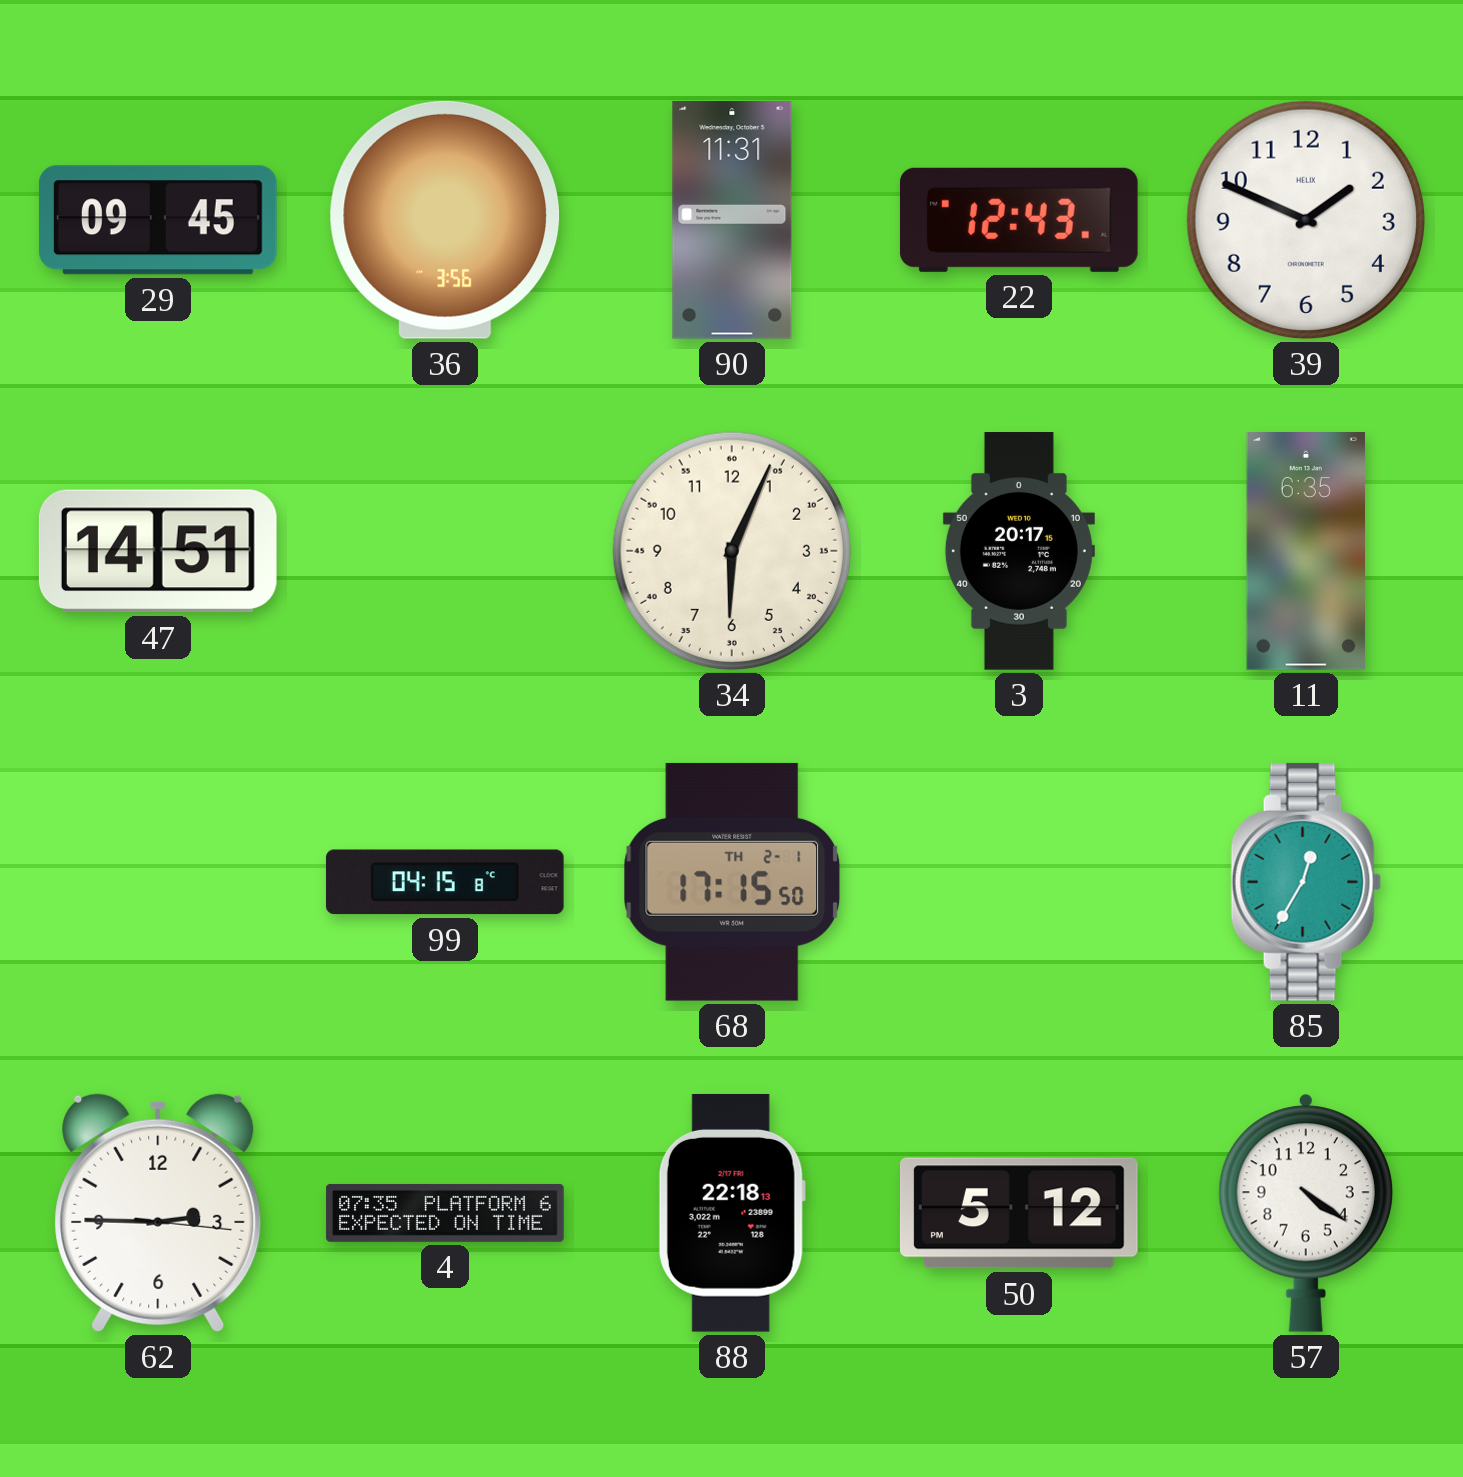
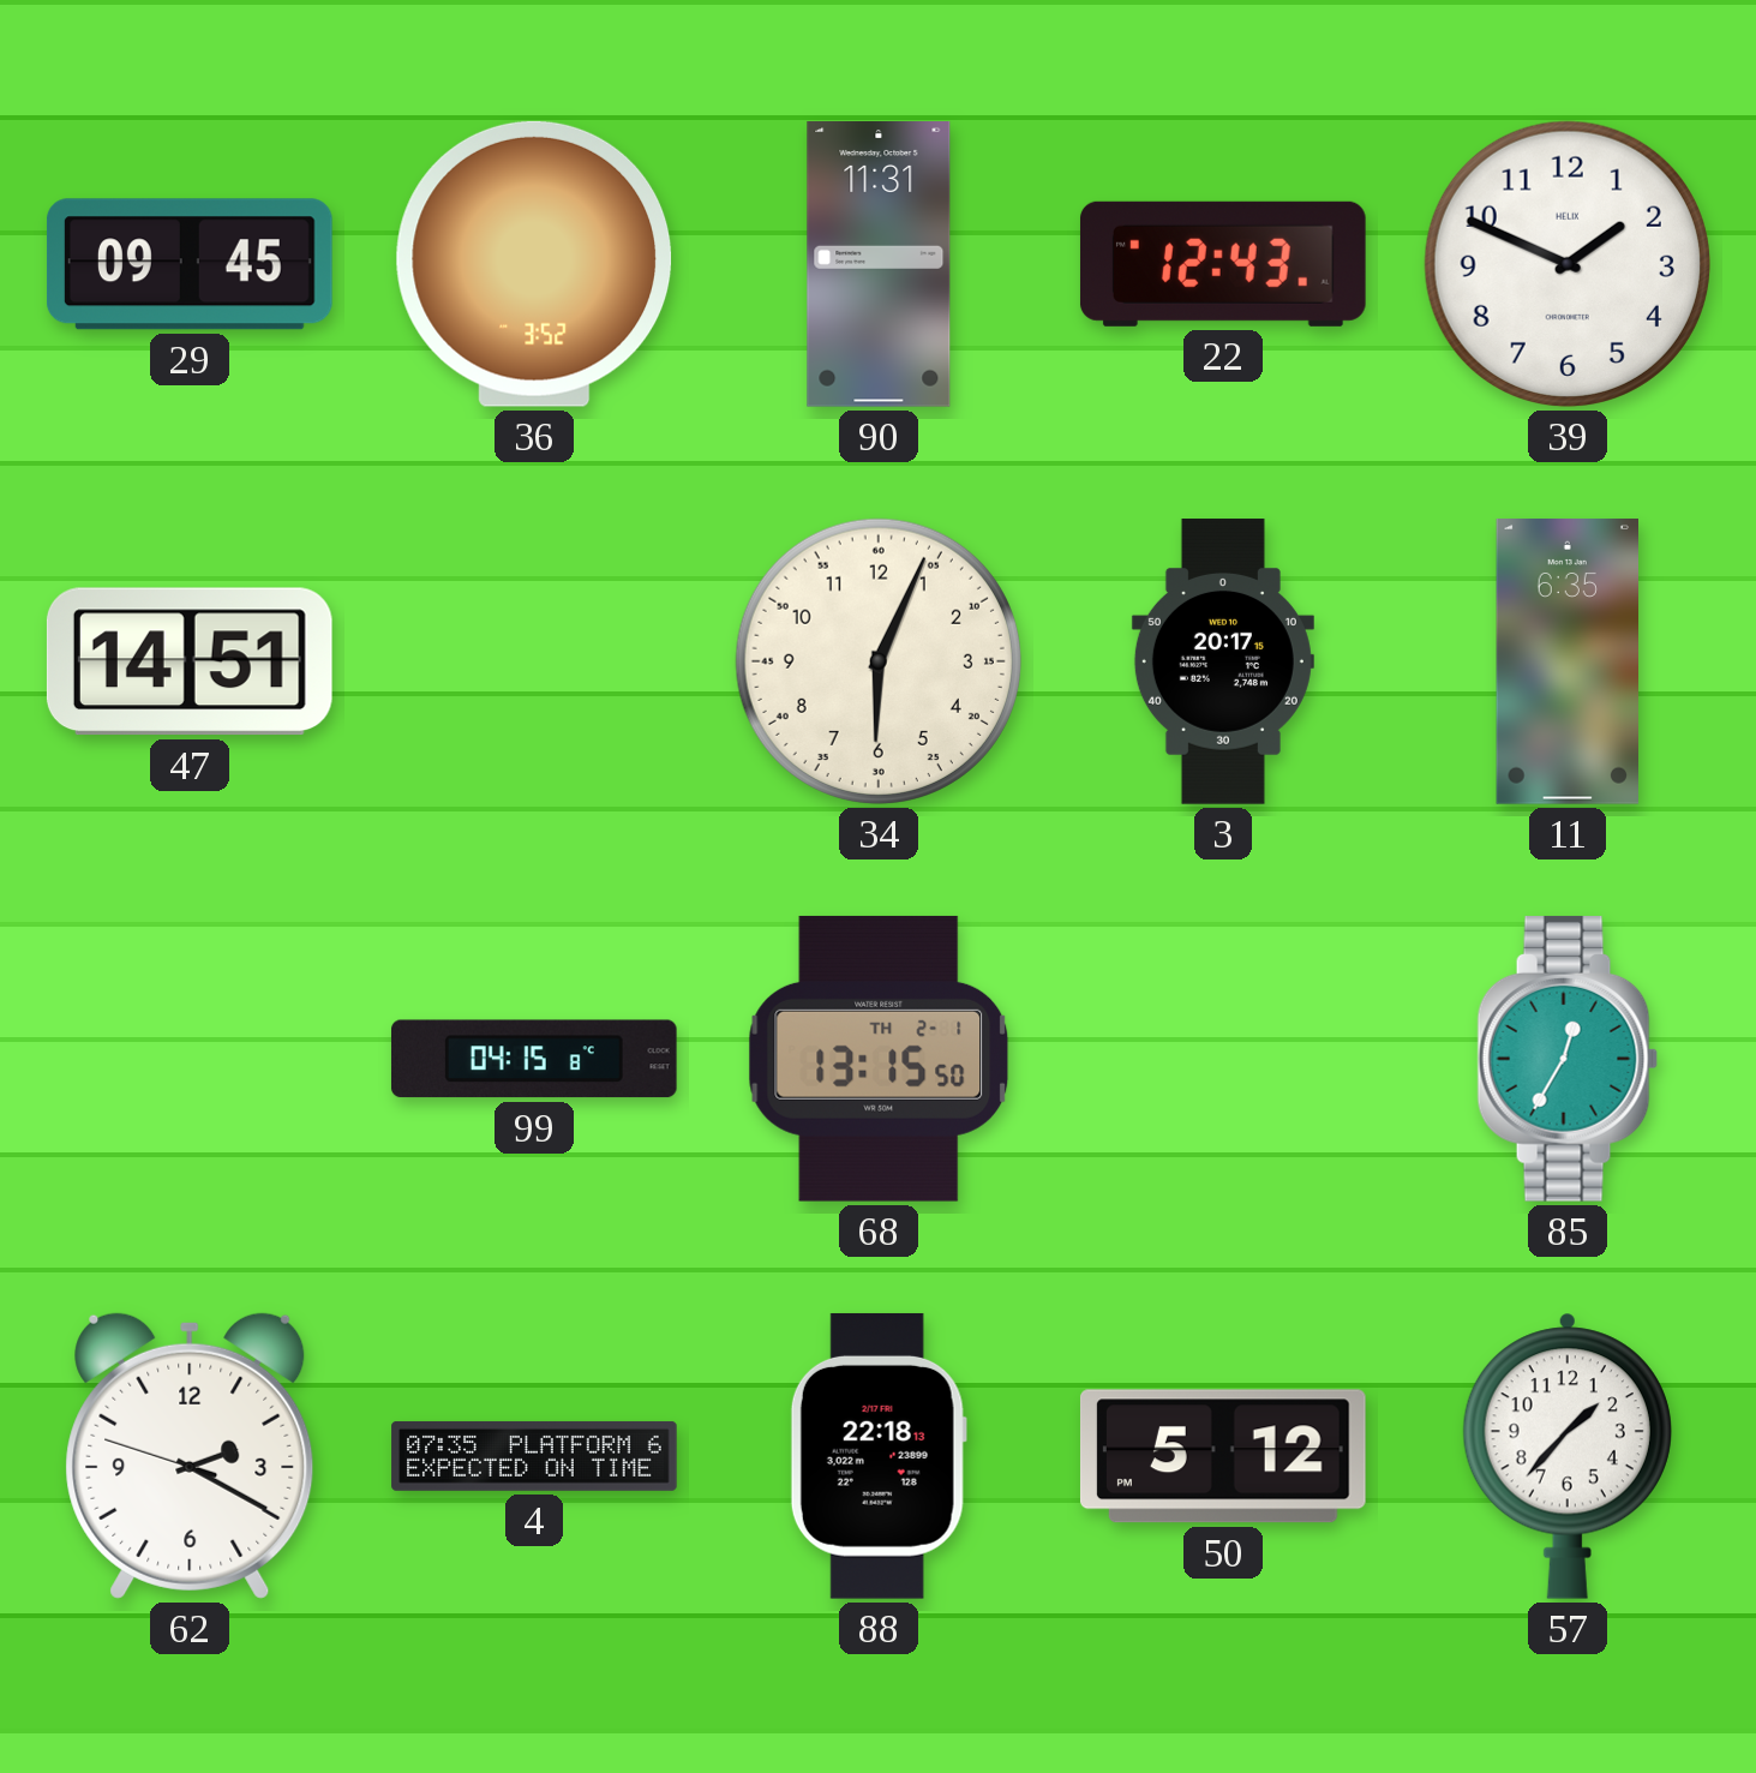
36: 3:56 -> 3:52
68: 17:15 -> 13:15
62: 2:45 -> 2:19
57: 4:21 -> 1:37
